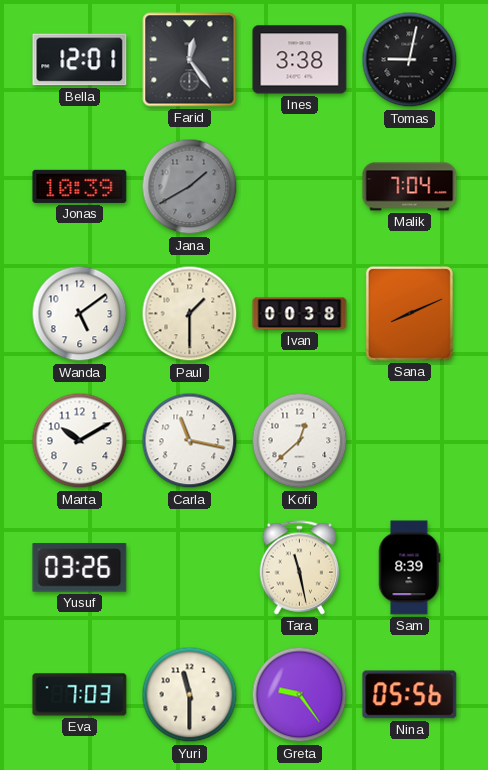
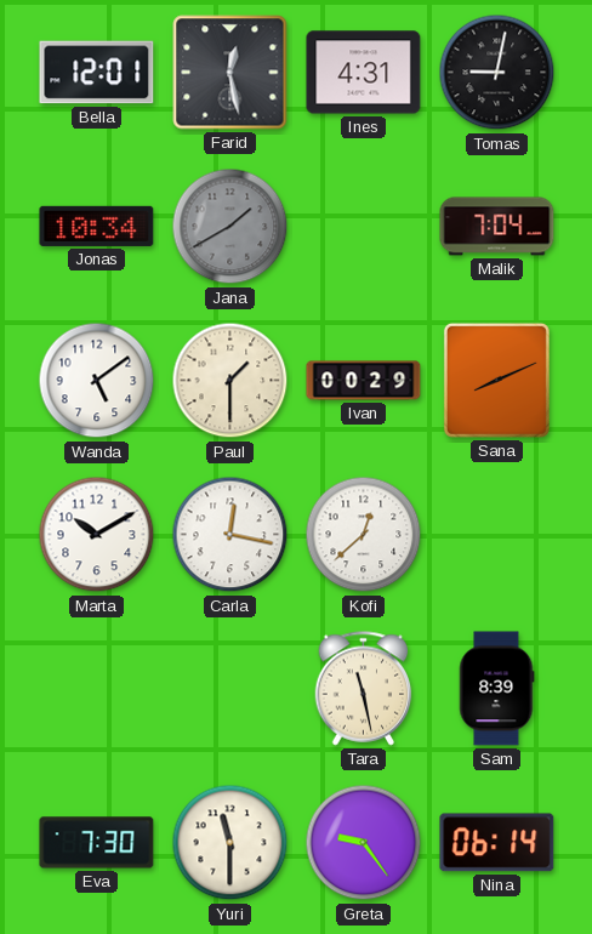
Farid: 12:24 -> 12:28
Ines: 3:38 -> 4:31
Jonas: 10:39 -> 10:34
Ivan: 00:38 -> 00:29
Carla: 11:17 -> 12:17
Yusuf: 03:26 -> none
Eva: 7:03 -> 7:30
Nina: 05:56 -> 06:14
